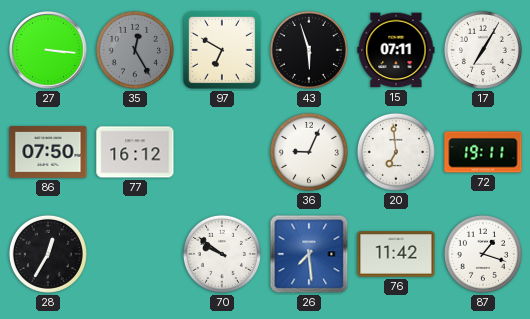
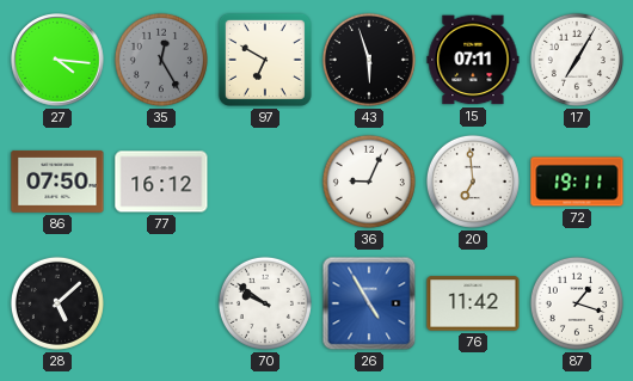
27: 3:16 -> 4:16
28: 12:35 -> 5:08
26: 7:29 -> 4:55
